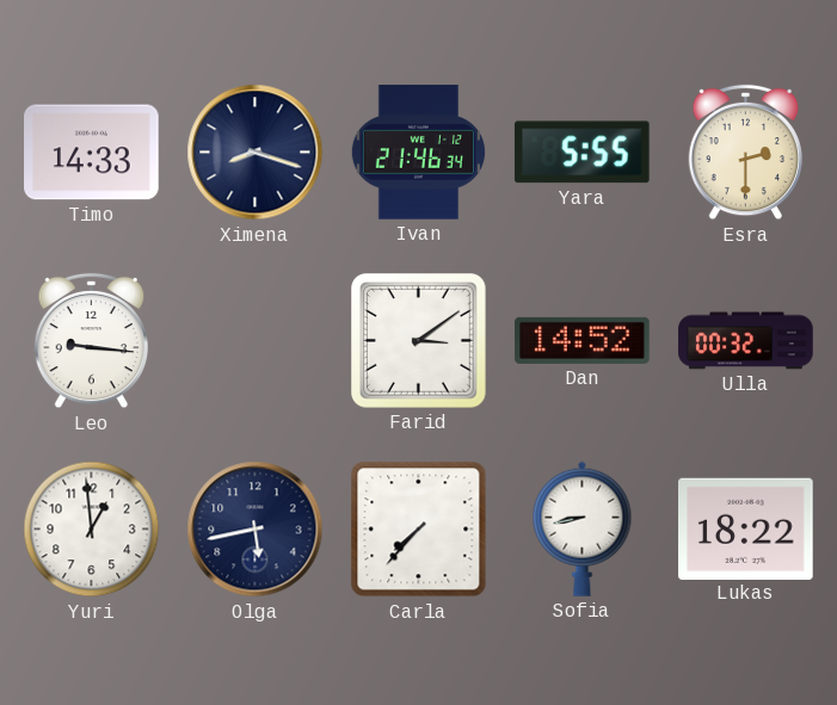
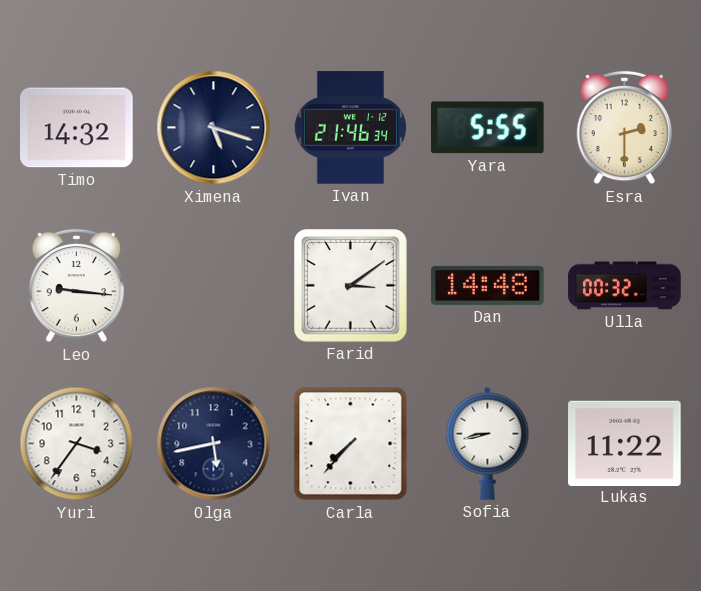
Timo: 14:33 -> 14:32
Ximena: 8:18 -> 5:18
Dan: 14:52 -> 14:48
Yuri: 12:59 -> 3:36
Lukas: 18:22 -> 11:22
